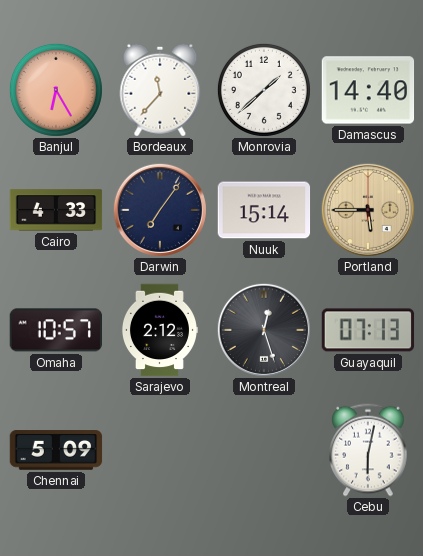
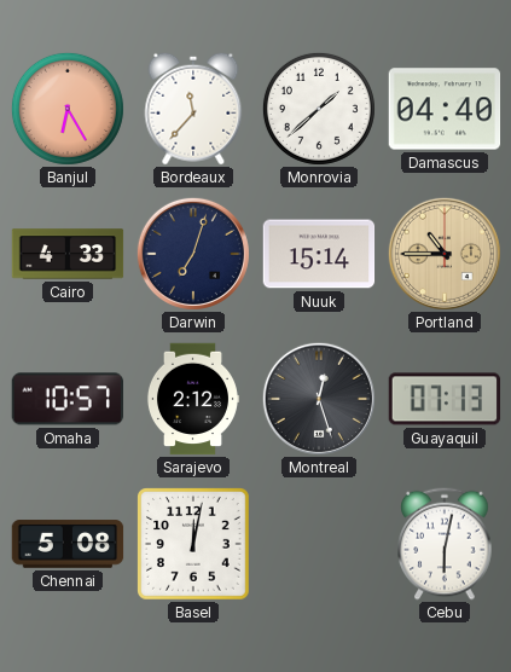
Damascus: 14:40 -> 04:40
Darwin: 7:06 -> 7:03
Portland: 5:45 -> 10:45
Chennai: 5:09 -> 5:08
Basel: none -> 12:02
